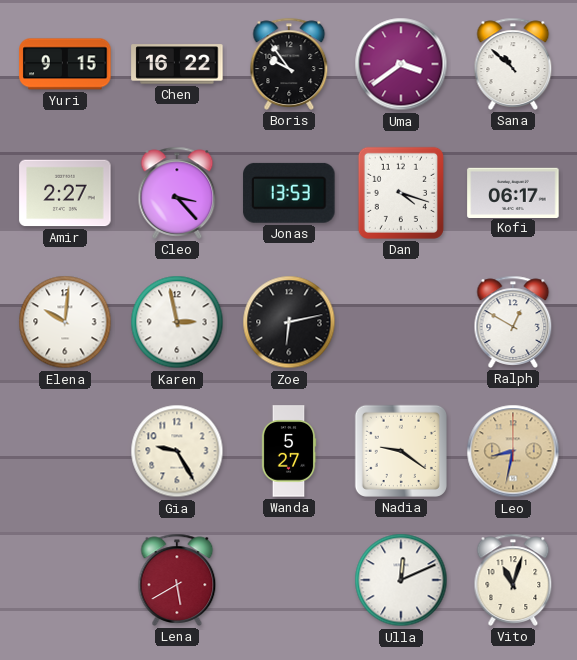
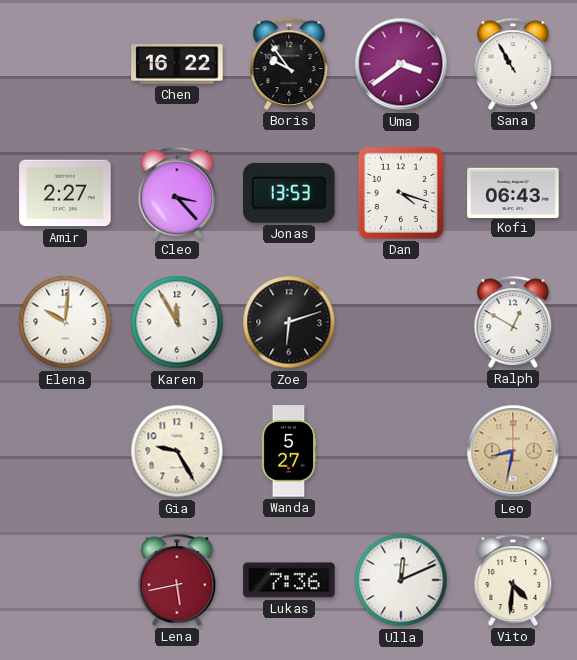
Yuri: 9:15 -> none
Sana: 10:52 -> 10:55
Kofi: 06:17 -> 06:43
Karen: 2:58 -> 11:55
Zoe: 6:13 -> 6:12
Nadia: 9:21 -> none
Lena: 5:40 -> 5:43
Lukas: none -> 7:36
Vito: 11:03 -> 4:31
